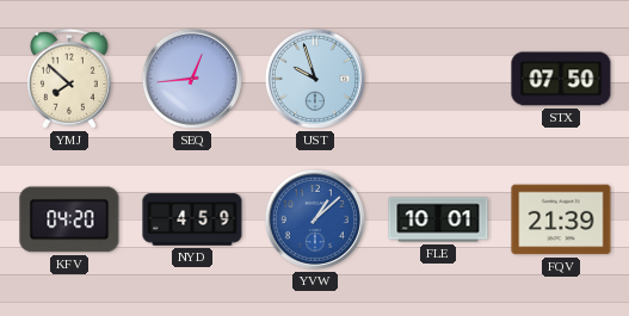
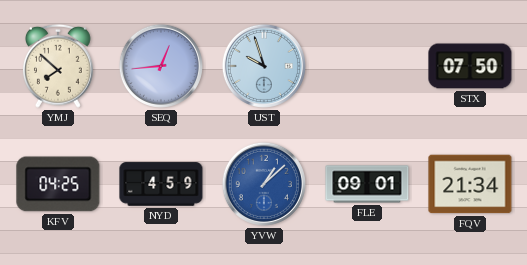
KFV: 04:20 -> 04:25
FLE: 10:01 -> 09:01
FQV: 21:39 -> 21:34
